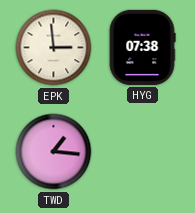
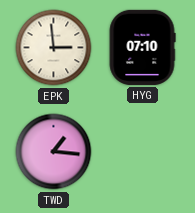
HYG: 07:38 -> 07:10
